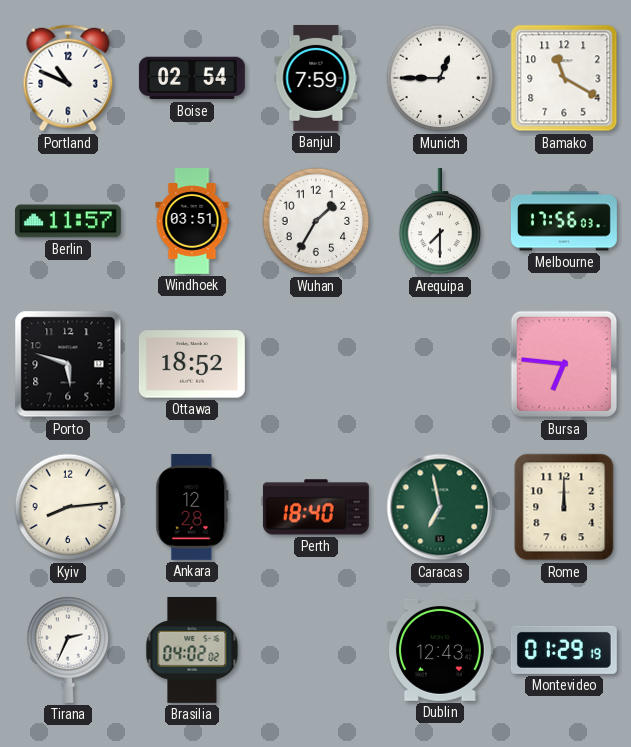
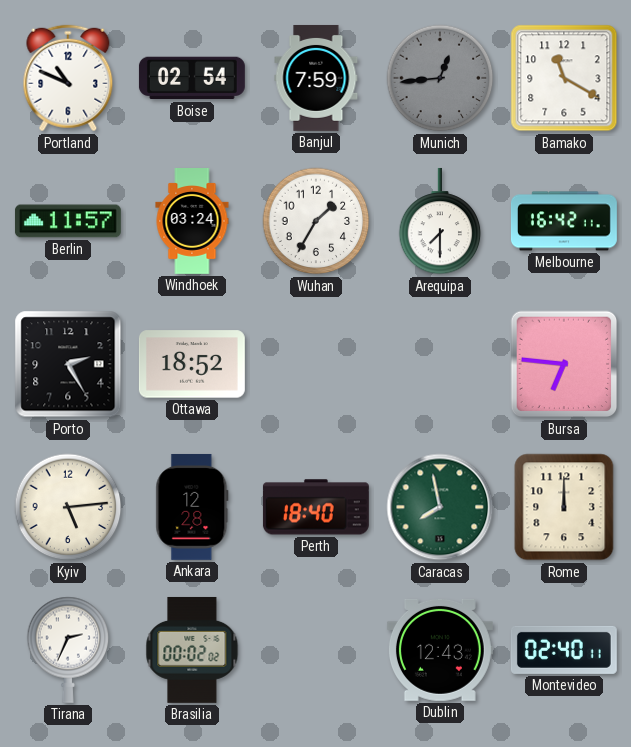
Munich: 12:45 -> 12:44
Munich dial: white -> grey
Windhoek: 03:51 -> 03:24
Melbourne: 17:56 -> 16:42
Porto: 5:48 -> 2:25
Kyiv: 8:14 -> 5:14
Caracas: 6:58 -> 7:58
Brasilia: 04:02 -> 00:02
Montevideo: 01:29 -> 02:40
